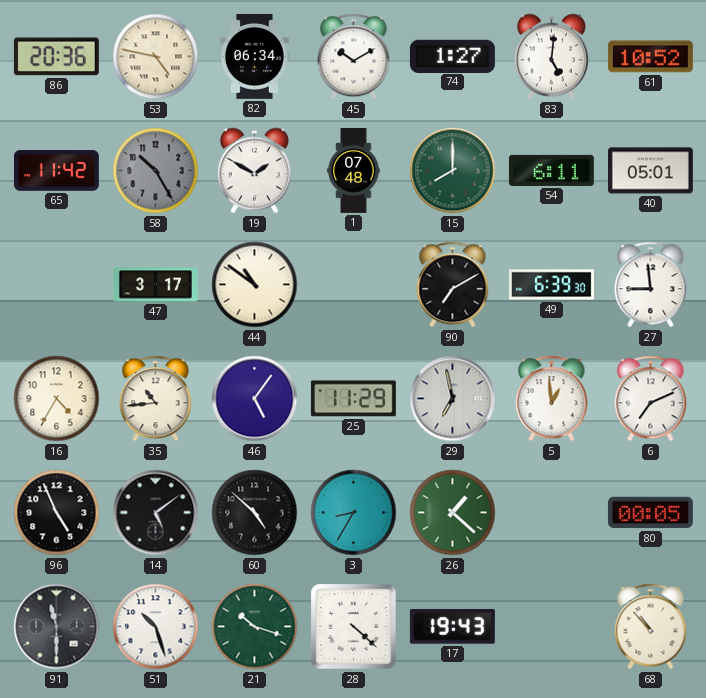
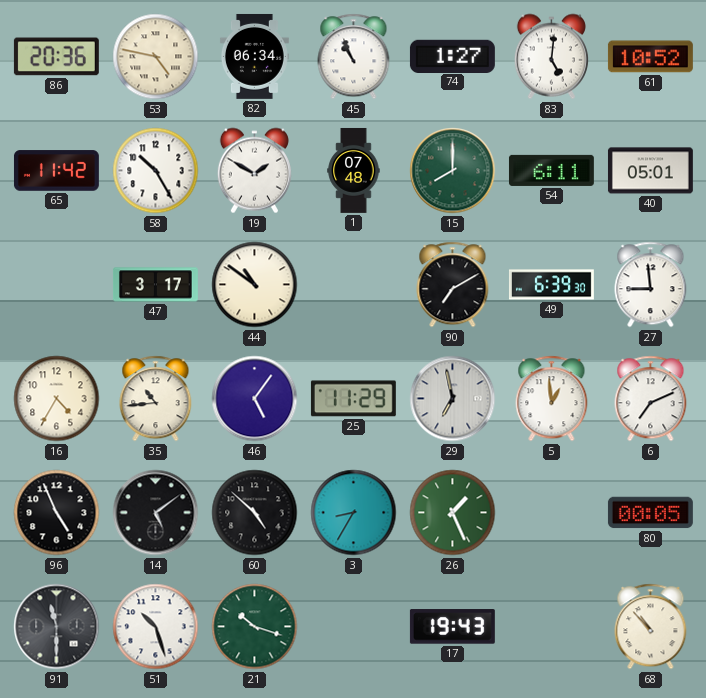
45: 10:10 -> 10:56
58 dial: grey -> white
26: 1:22 -> 1:26
28: 4:22 -> none
